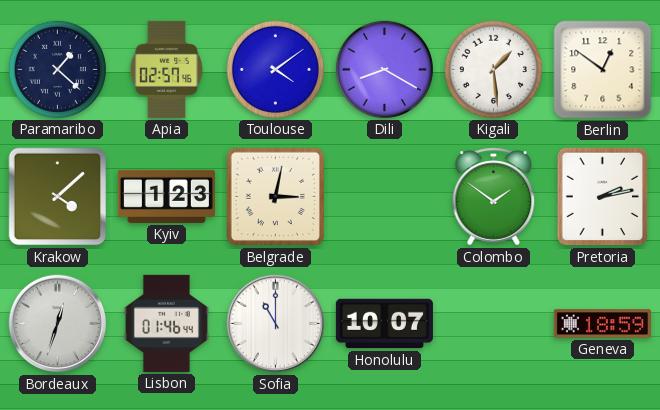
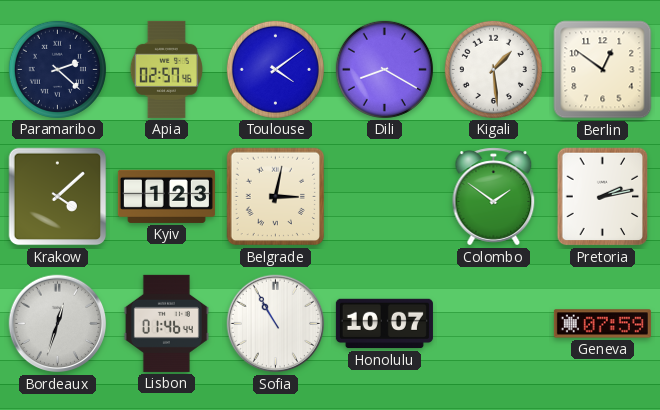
Paramaribo: 1:22 -> 2:22
Sofia: 11:00 -> 10:55
Geneva: 18:59 -> 07:59
